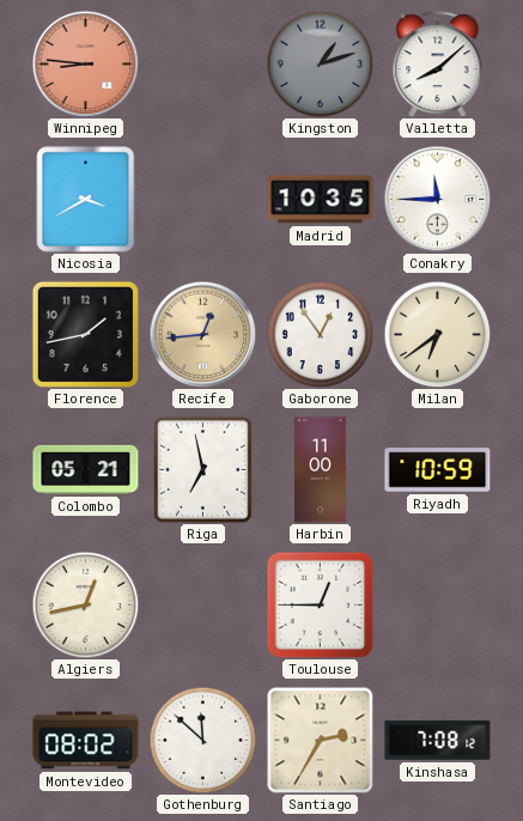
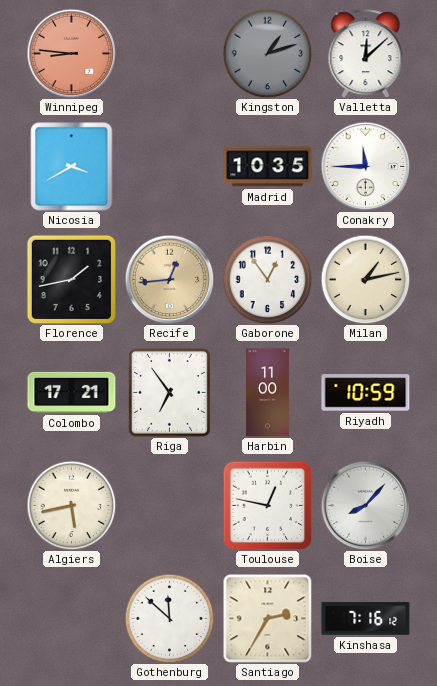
Valletta: 8:08 -> 12:08
Milan: 6:39 -> 1:13
Colombo: 05:21 -> 17:21
Riga: 6:58 -> 6:54
Algiers: 12:43 -> 5:43
Toulouse: 12:45 -> 12:47
Boise: none -> 8:07
Montevideo: 08:02 -> none
Kinshasa: 7:08 -> 7:16
